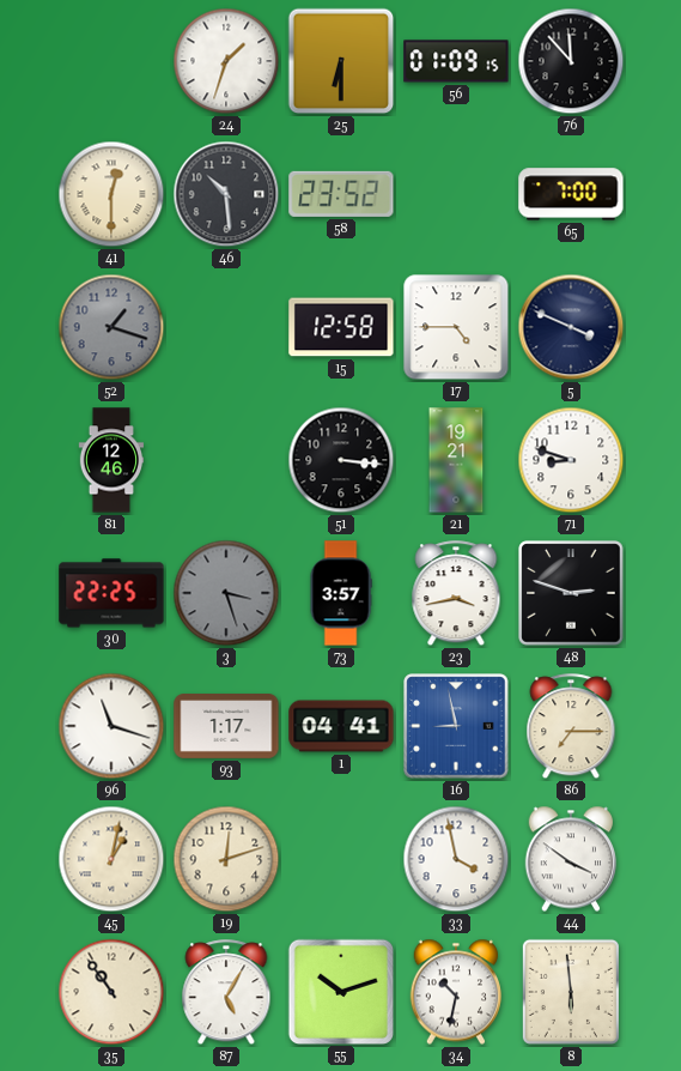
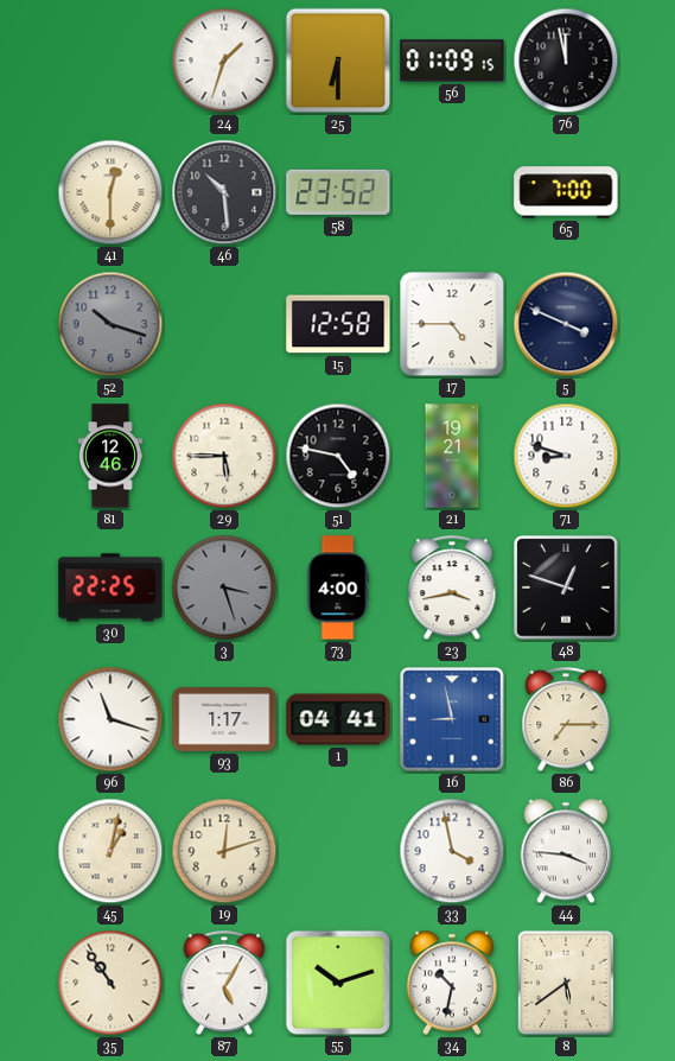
76: 11:53 -> 11:58
52: 1:18 -> 10:18
29: none -> 5:45
51: 3:16 -> 4:47
73: 3:57 -> 4:00
48: 2:48 -> 12:48
44: 3:51 -> 3:46
8: 5:59 -> 5:39
